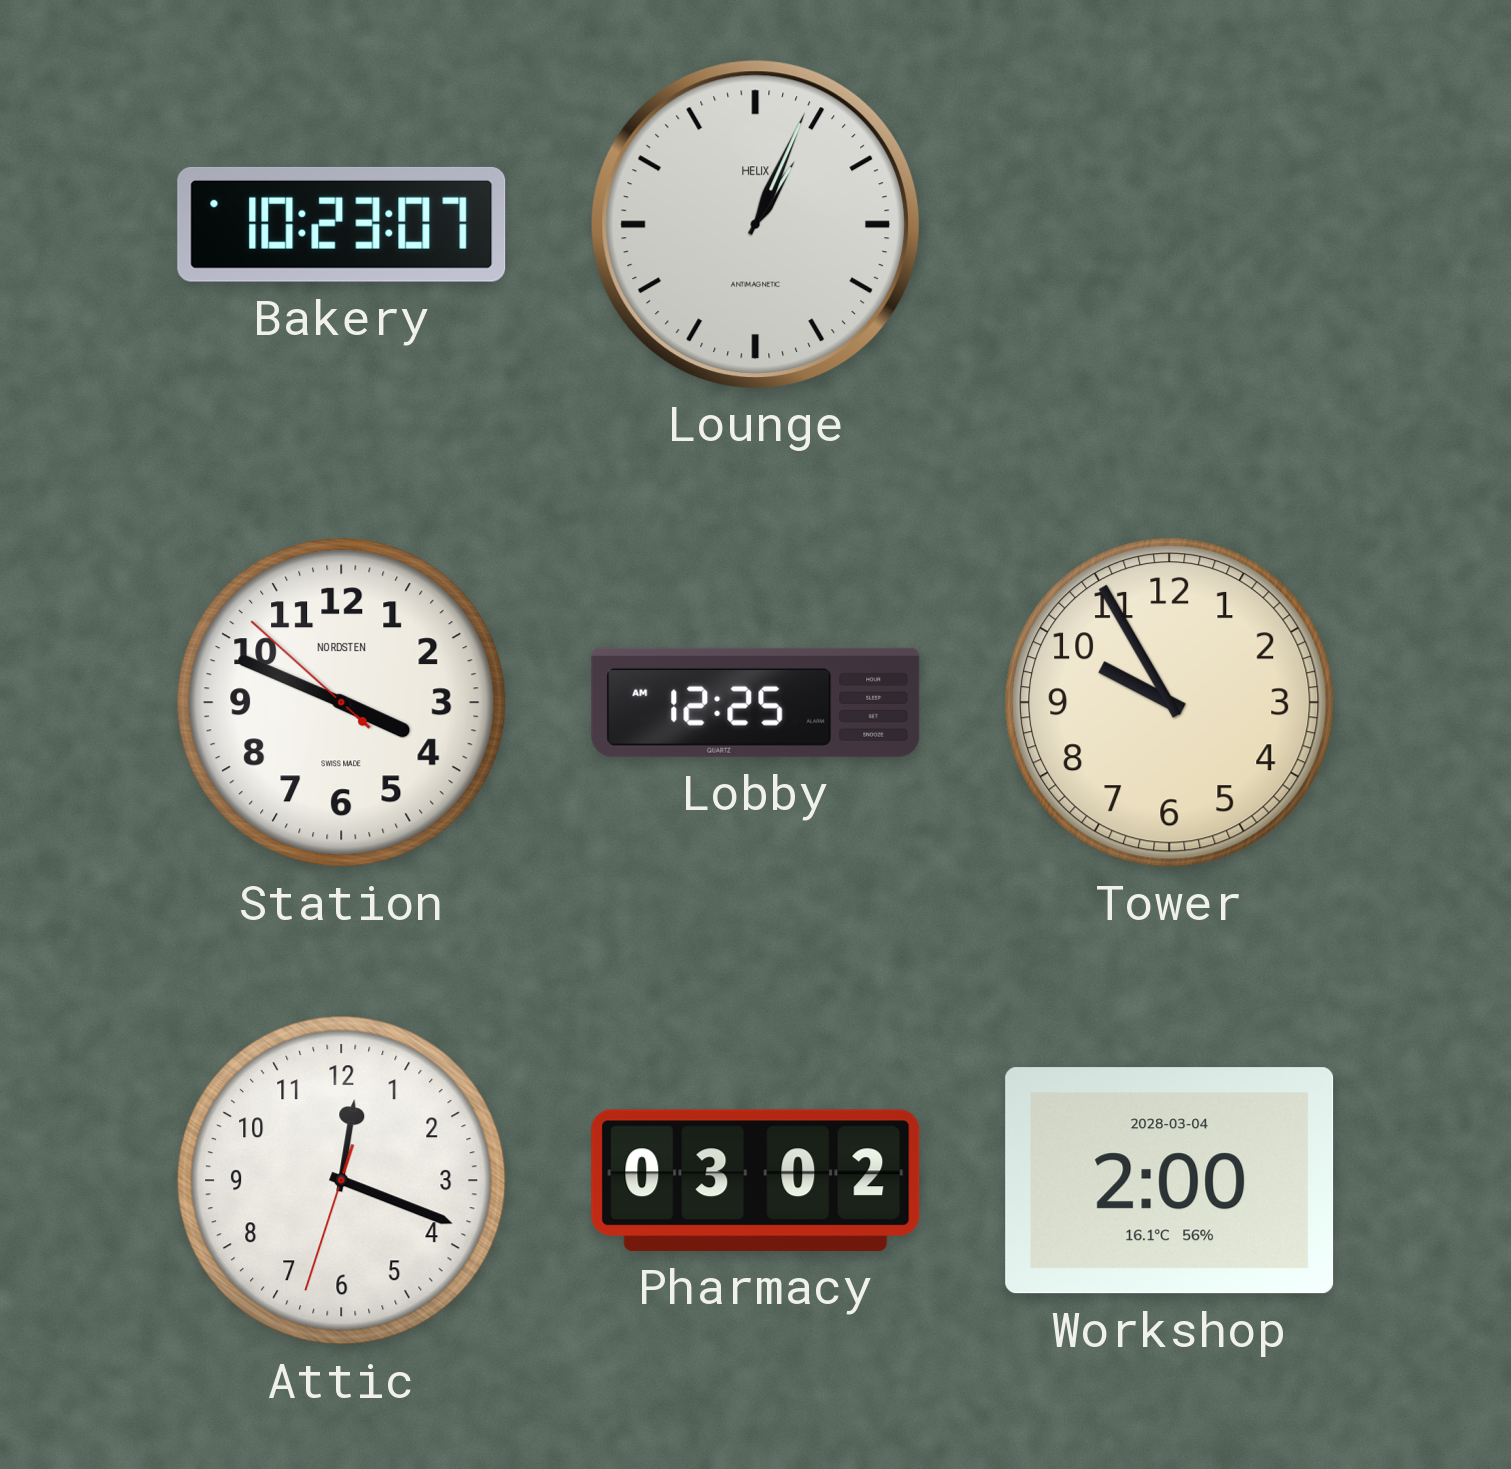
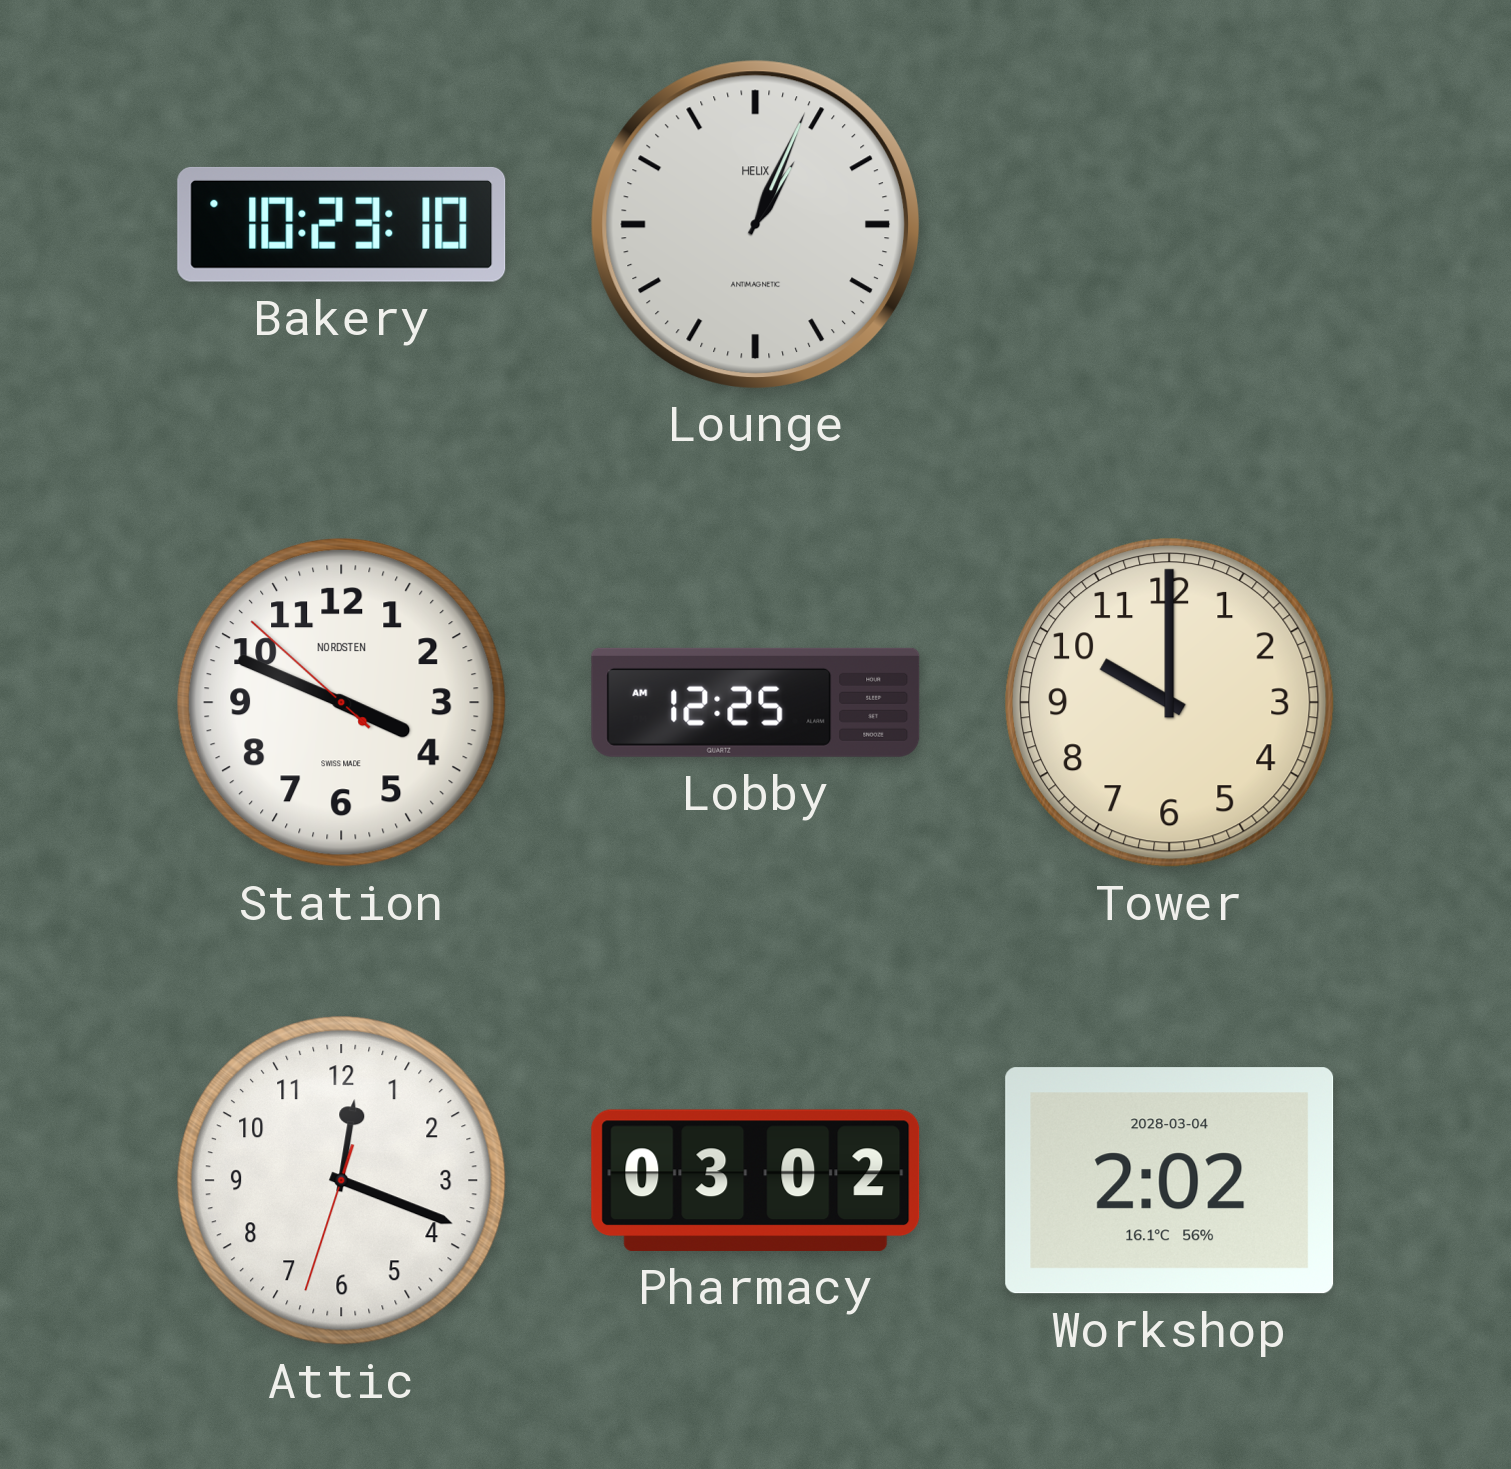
Bakery: 10:23:07 -> 10:23:10
Tower: 9:55 -> 10:00
Workshop: 2:00 -> 2:02
